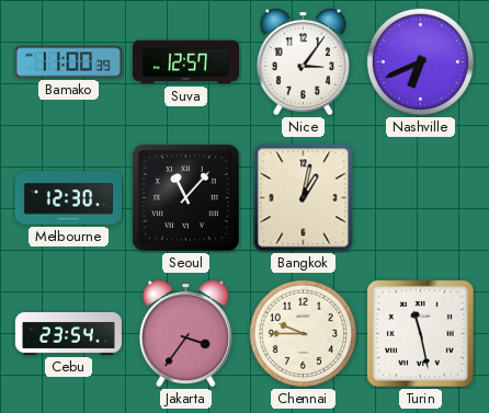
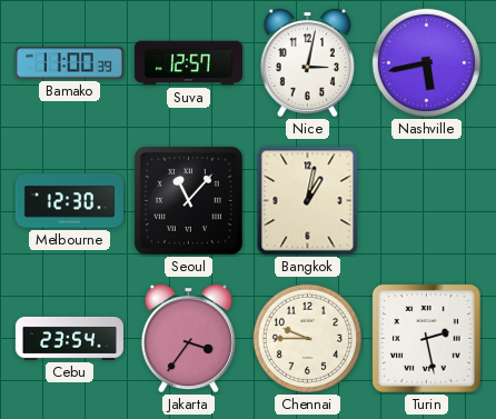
Nice: 3:06 -> 3:02
Nashville: 6:41 -> 5:43
Turin: 11:28 -> 2:28
